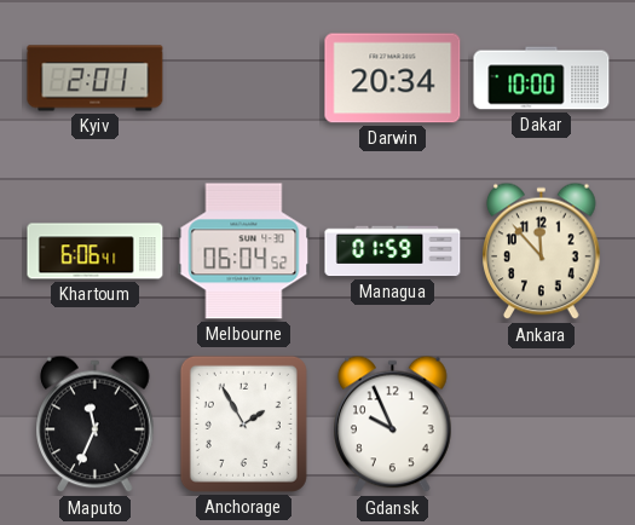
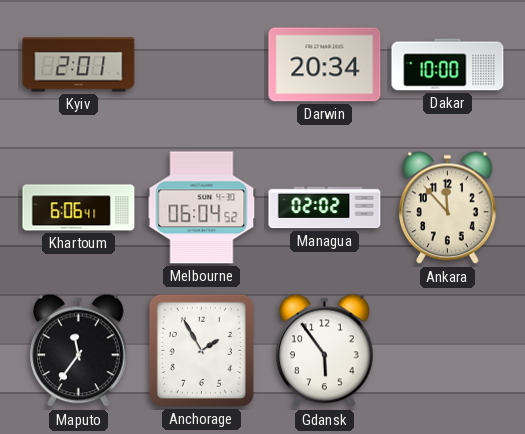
Managua: 01:59 -> 02:02
Maputo: 11:34 -> 11:36
Gdansk: 9:56 -> 5:54
